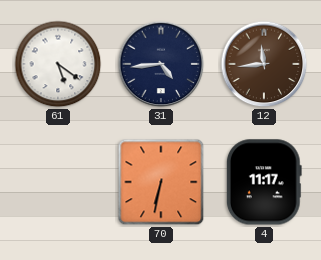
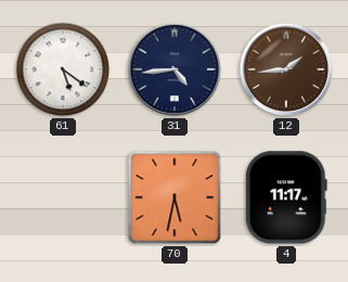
12: 11:44 -> 1:44
70: 6:32 -> 5:32
